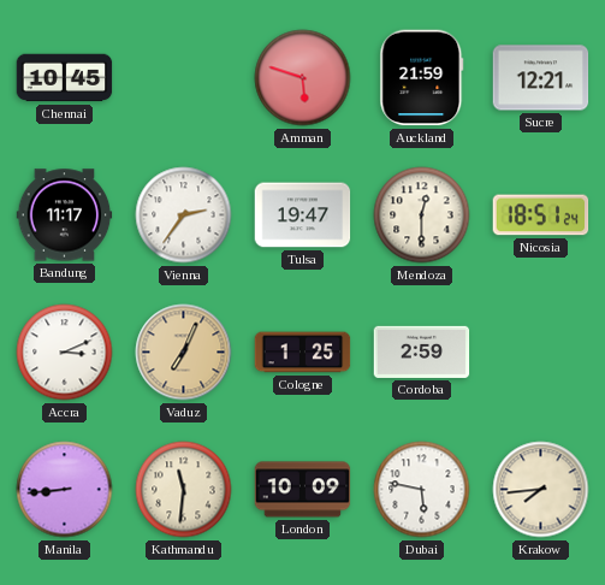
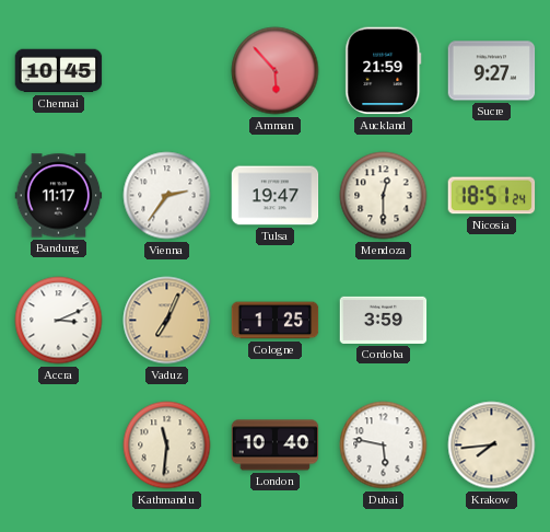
Amman: 5:48 -> 5:53
Sucre: 12:21 -> 9:27
Cordoba: 2:59 -> 3:59
Manila: 8:44 -> none
London: 10:09 -> 10:40
